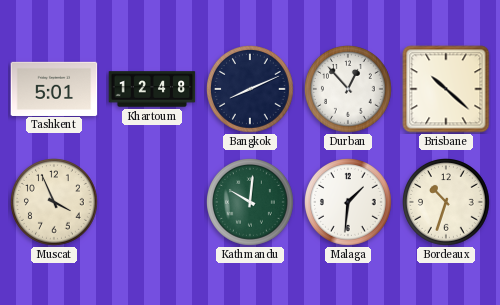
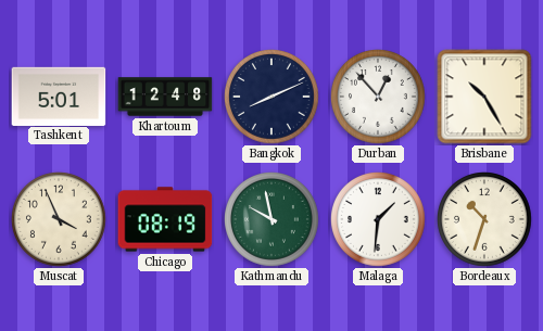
Brisbane: 10:22 -> 10:25
Chicago: none -> 08:19
Kathmandu: 10:01 -> 9:58
